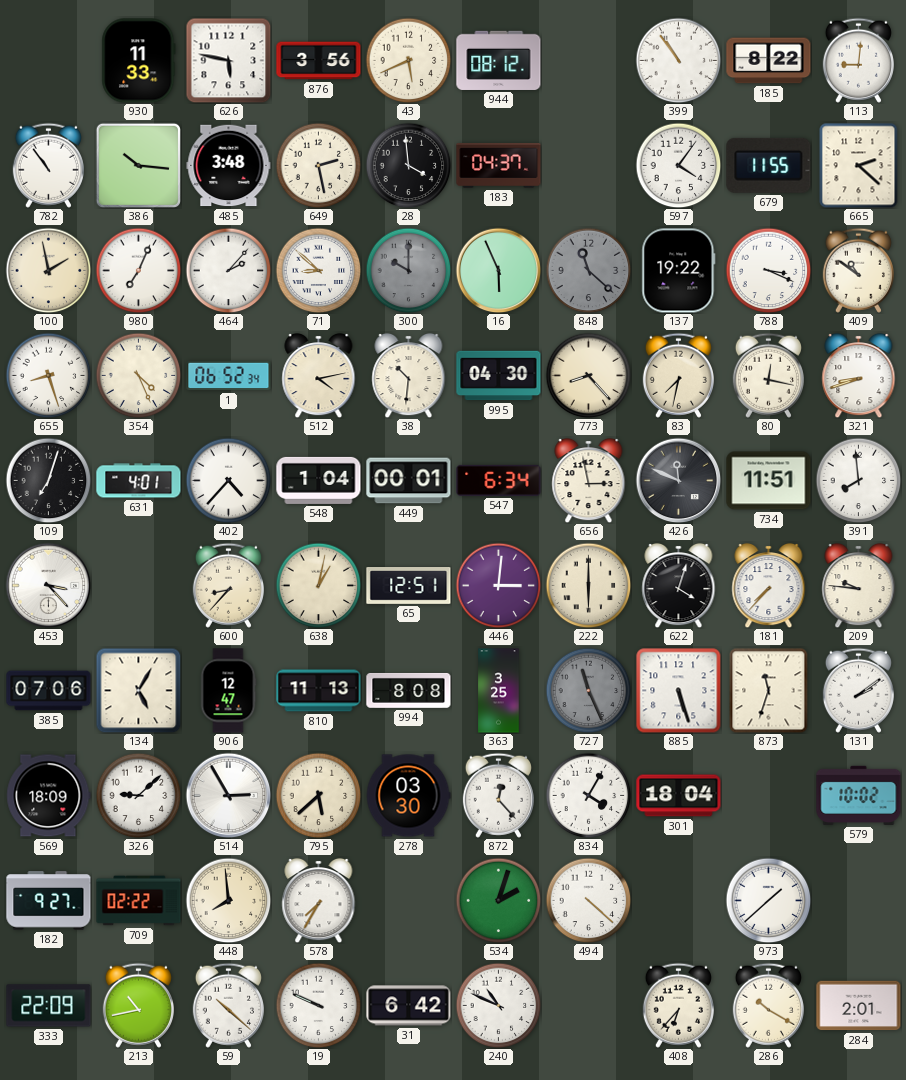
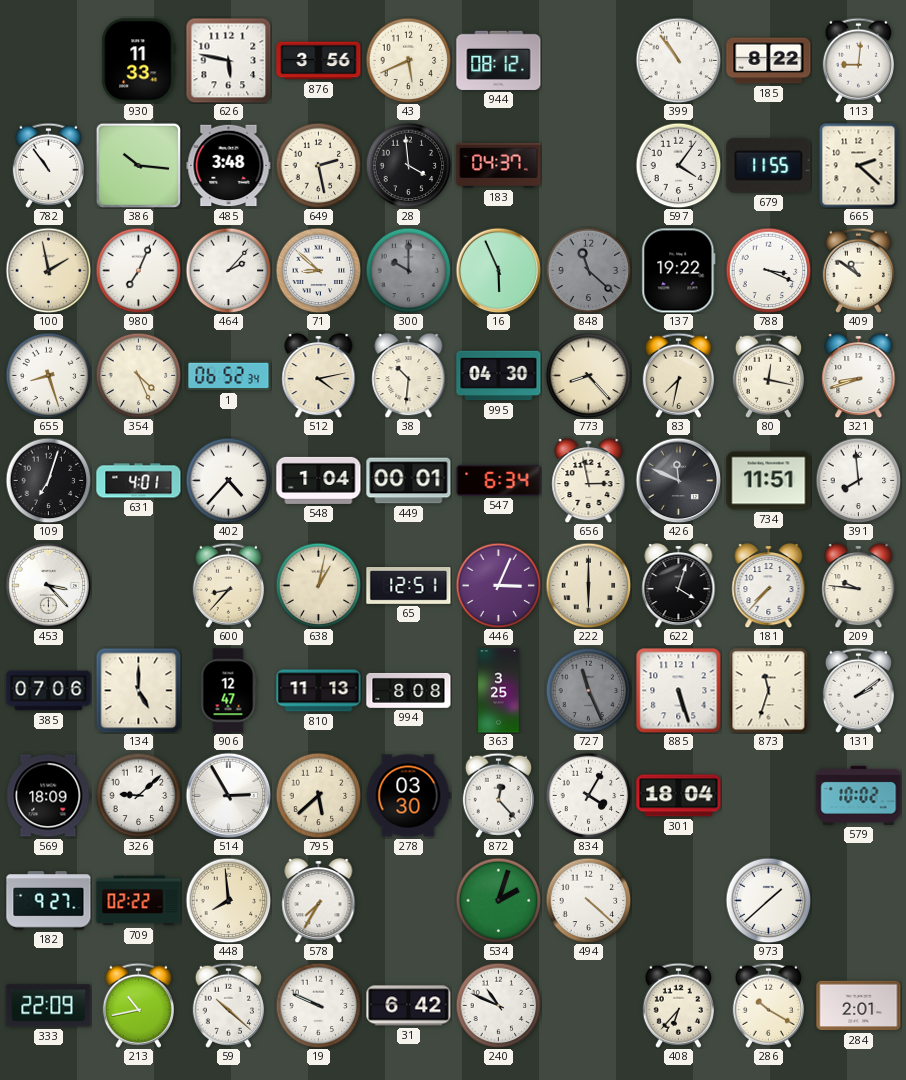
446: 3:01 -> 3:04
134: 5:05 -> 5:00
